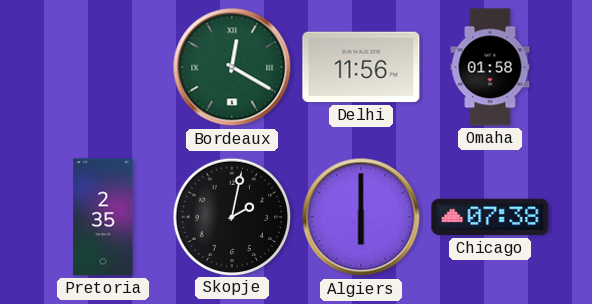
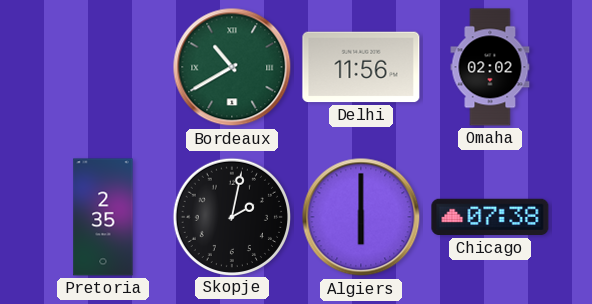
Bordeaux: 12:20 -> 10:40
Omaha: 01:58 -> 02:02
